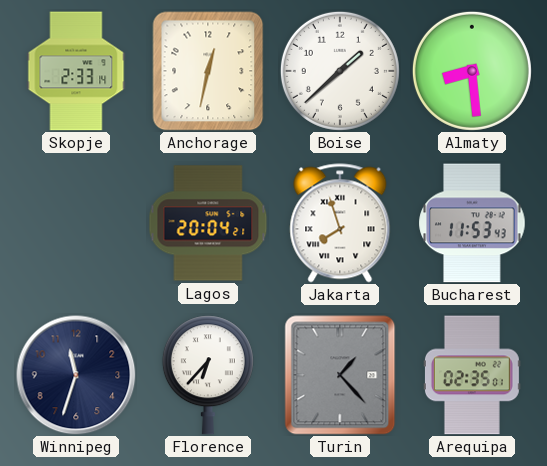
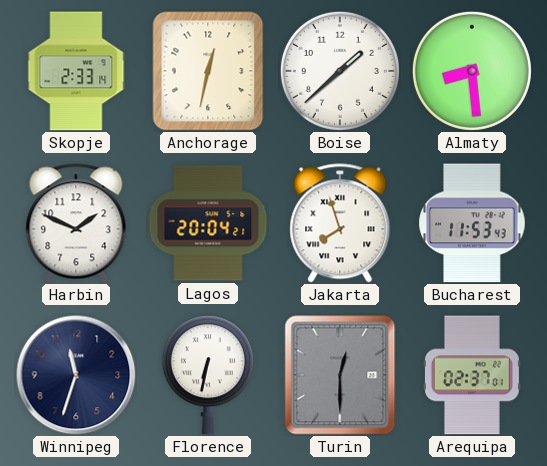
Harbin: none -> 1:49
Florence: 6:37 -> 6:32
Turin: 1:23 -> 12:30
Arequipa: 02:35 -> 02:37
